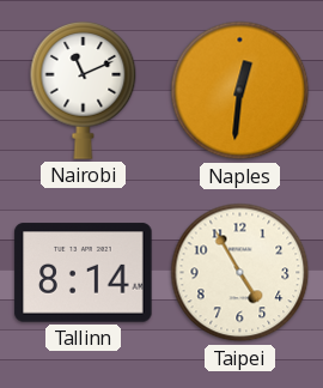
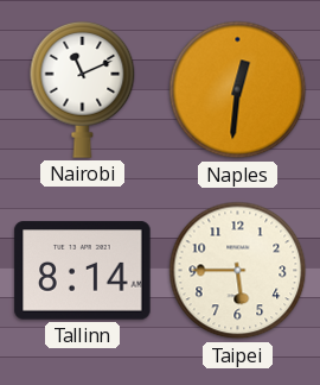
Taipei: 4:55 -> 5:45
